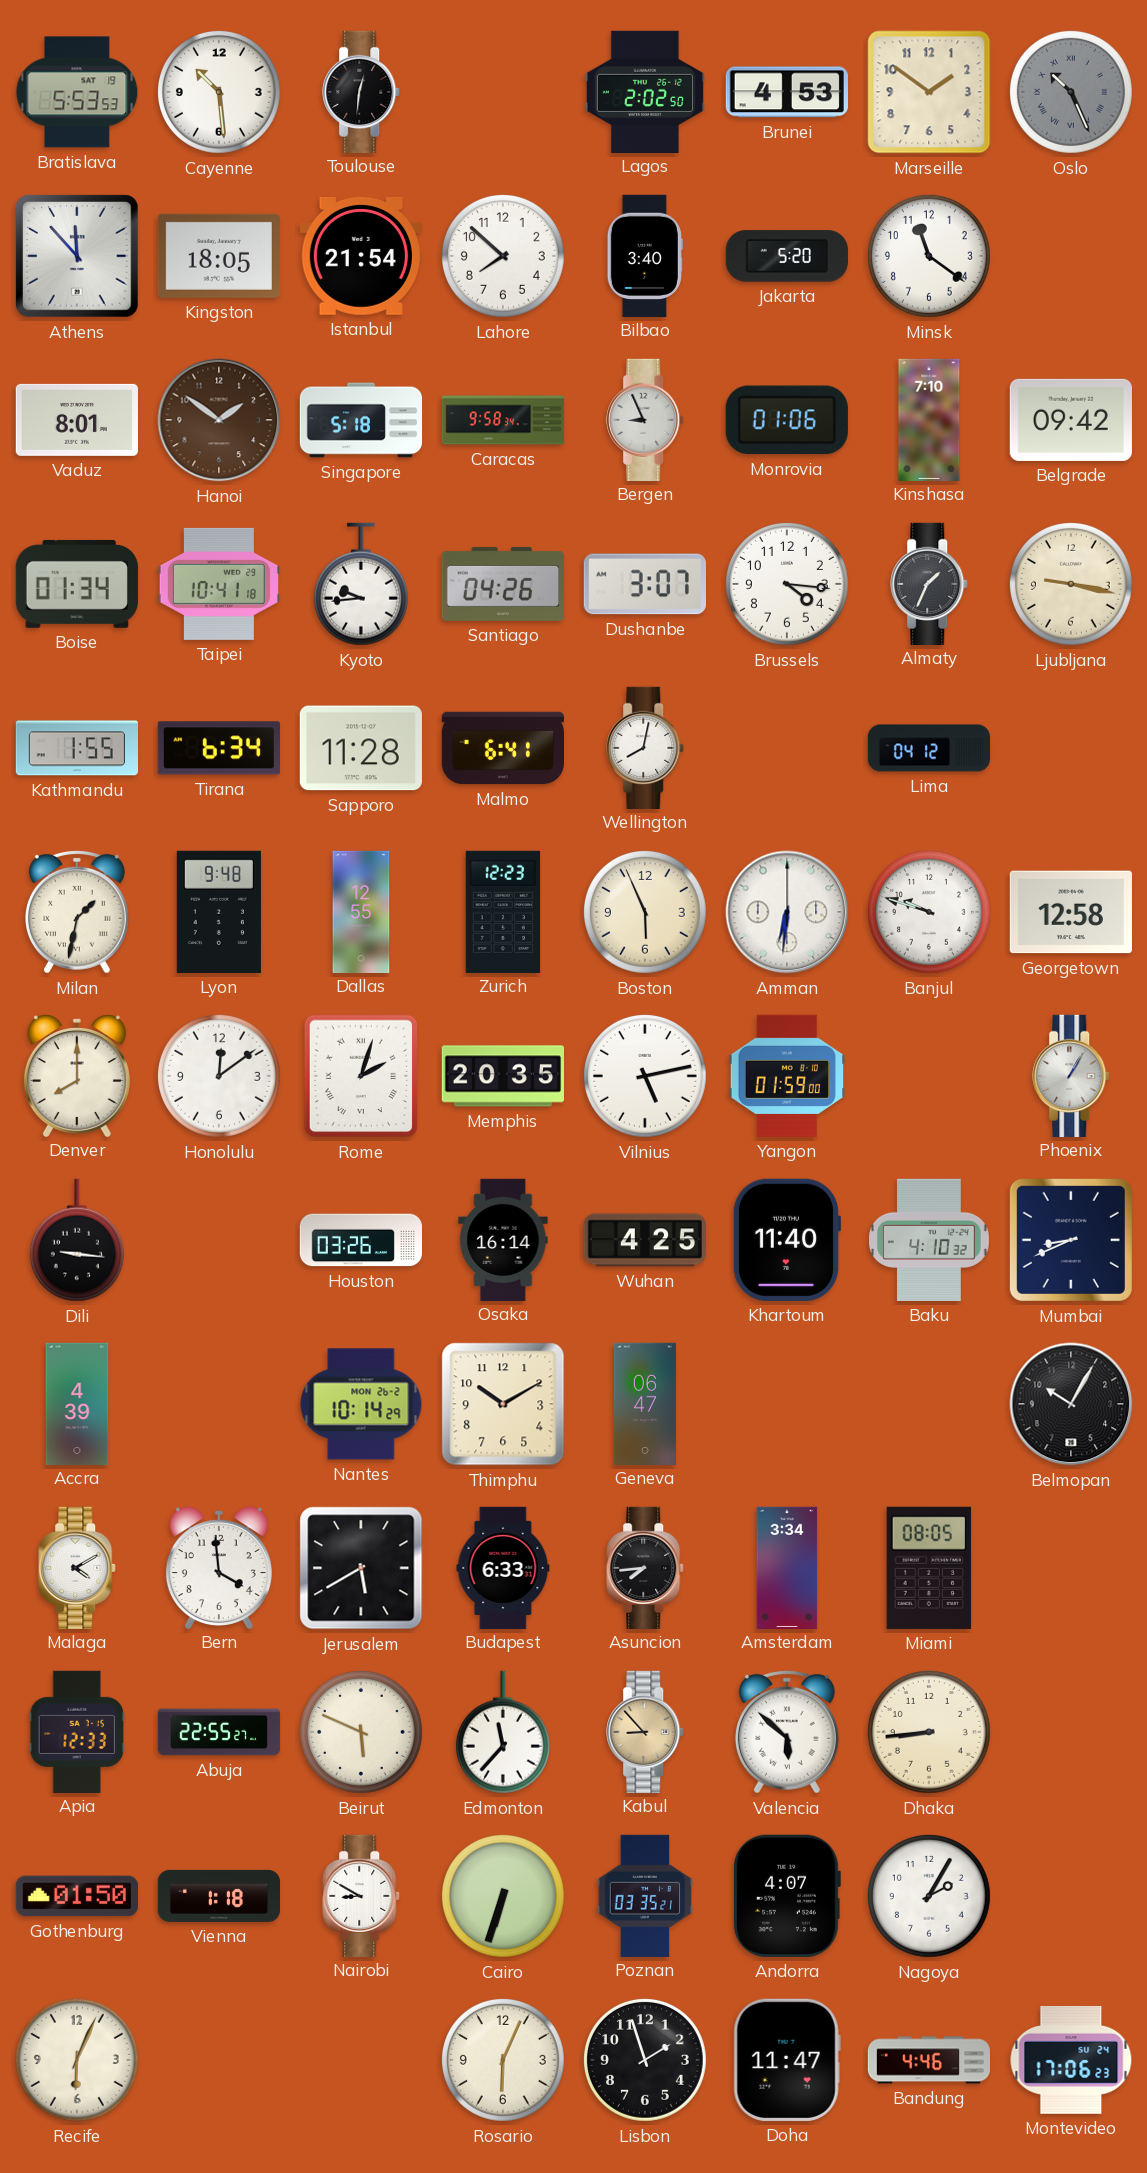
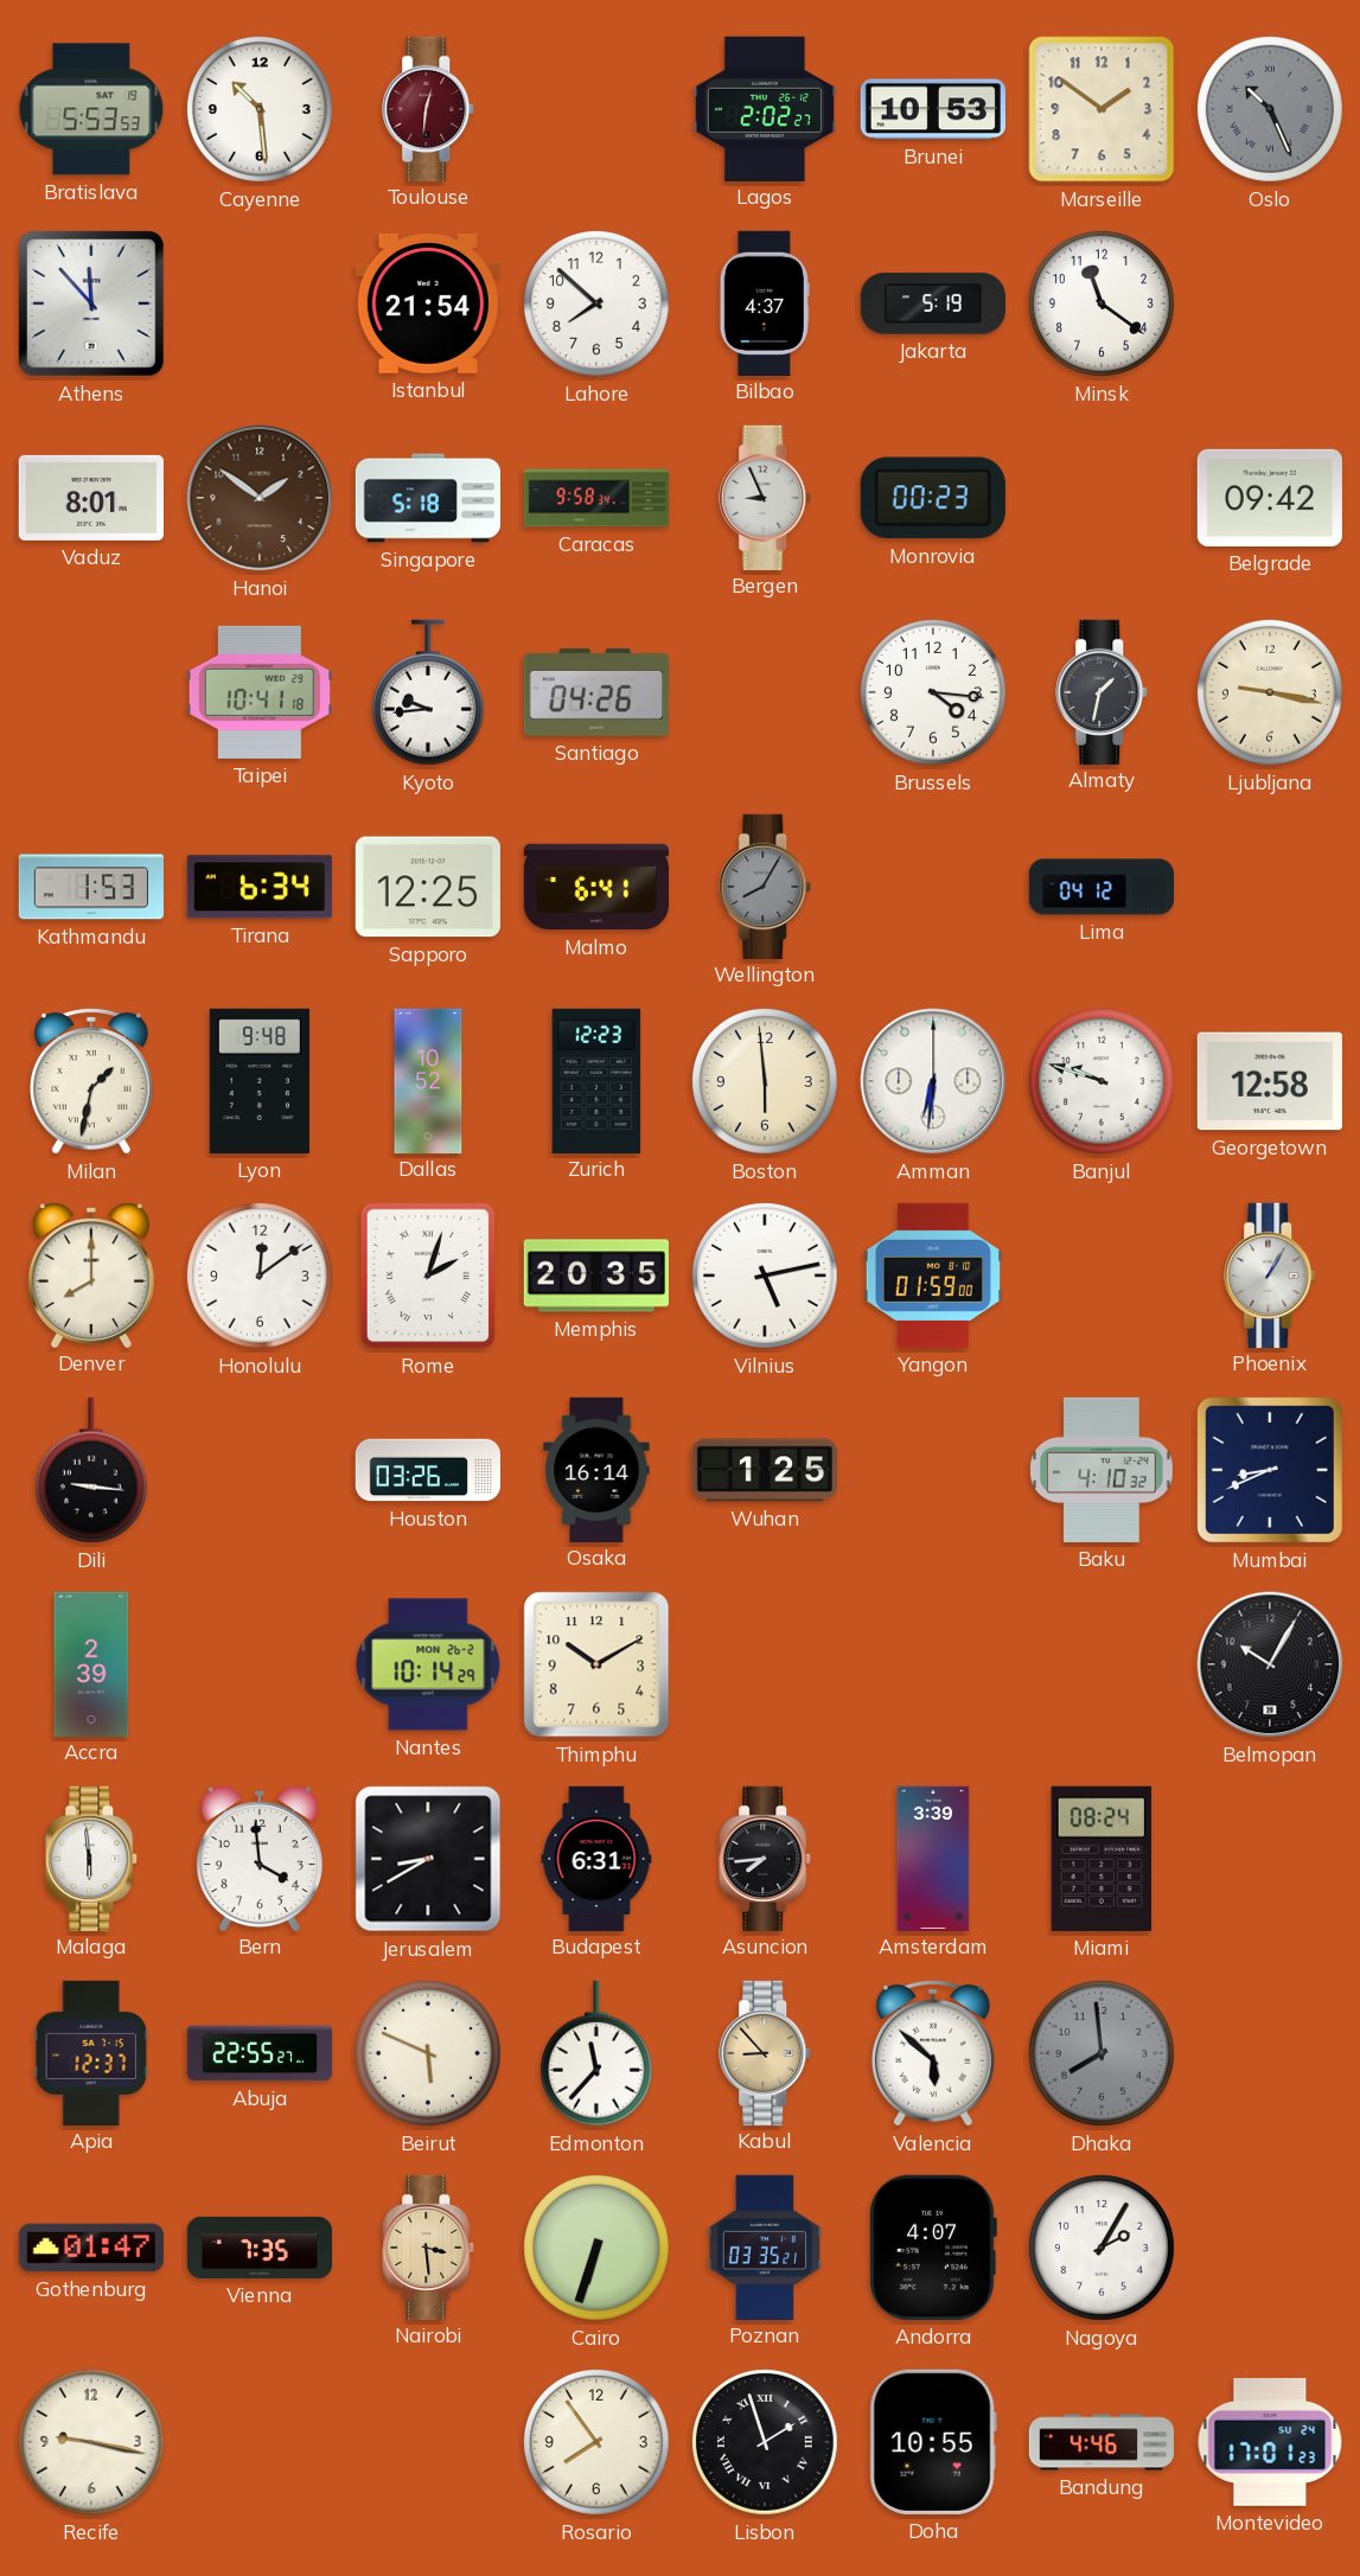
Toulouse dial: black -> burgundy
Lagos: 2:02:50 -> 2:02:27
Brunei: 4:53 -> 10:53
Kingston: 18:05 -> none
Bilbao: 3:40 -> 4:37
Jakarta: 5:20 -> 5:19
Monrovia: 01:06 -> 00:23
Kinshasa: 7:10 -> none
Boise: 01:34 -> none
Dushanbe: 3:07 -> none
Almaty: 1:34 -> 1:32
Kathmandu: 1:55 -> 1:53
Sapporo: 11:28 -> 12:25
Wellington: 8:02 -> 8:05
Wellington dial: white -> grey
Dallas: 12:55 -> 10:52
Boston: 5:56 -> 5:59
Wuhan: 4:25 -> 1:25
Khartoum: 11:40 -> none
Accra: 4:39 -> 2:39
Geneva: 06:47 -> none
Malaga: 4:10 -> 5:59
Jerusalem: 5:40 -> 8:40
Budapest: 6:33 -> 6:31
Amsterdam: 3:34 -> 3:39
Miami: 08:05 -> 08:24
Apia: 12:33 -> 12:37
Dhaka: 8:44 -> 7:59
Dhaka dial: cream -> grey
Gothenburg: 01:50 -> 01:47
Vienna: 1:18 -> 7:35
Nairobi: 8:50 -> 3:29
Nairobi dial: white -> champagne
Recife: 6:04 -> 9:17
Rosario: 6:04 -> 7:54
Lisbon numerals: Arabic -> Roman
Doha: 11:47 -> 10:55
Montevideo: 17:06 -> 17:01
